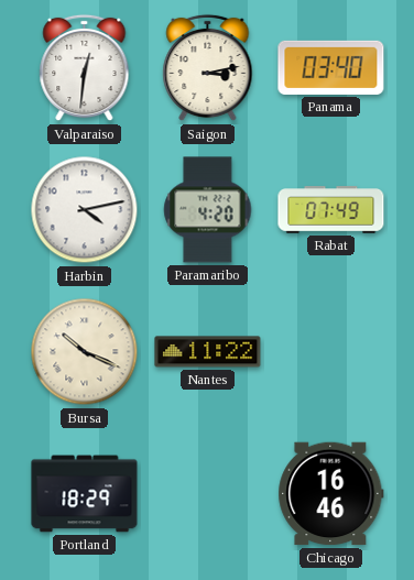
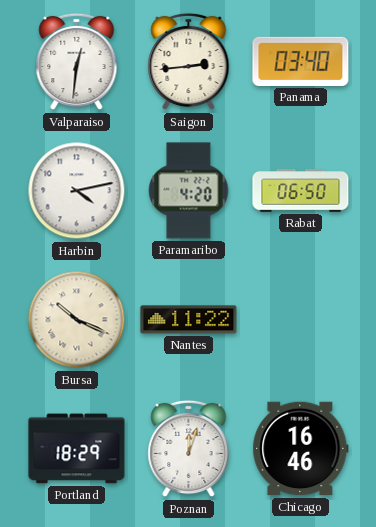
Saigon: 3:13 -> 2:44
Rabat: 07:49 -> 06:50
Poznan: none -> 12:03
